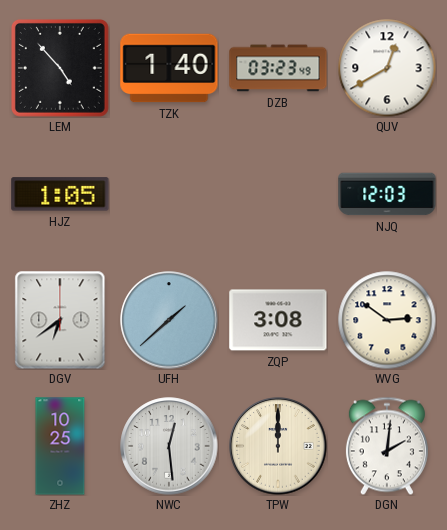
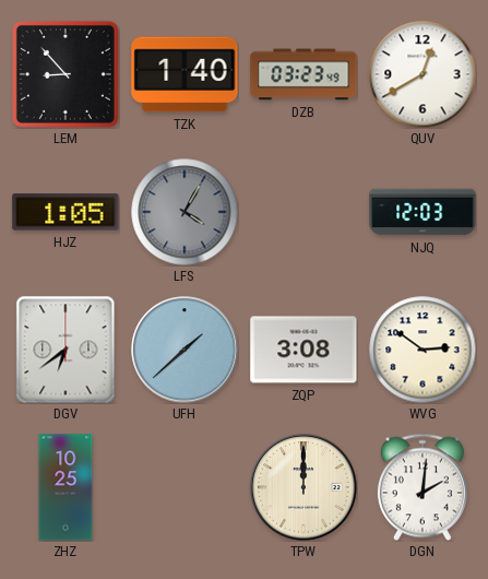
LEM: 4:53 -> 8:53
LFS: none -> 4:05
NWC: 12:29 -> none
